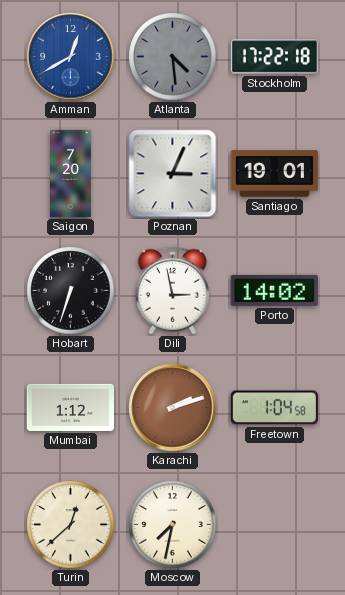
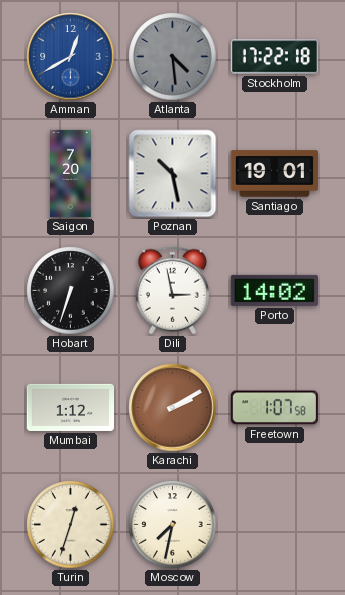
Poznan: 3:04 -> 10:28
Karachi: 2:12 -> 2:10
Freetown: 1:04 -> 1:07
Turin: 12:38 -> 12:33
